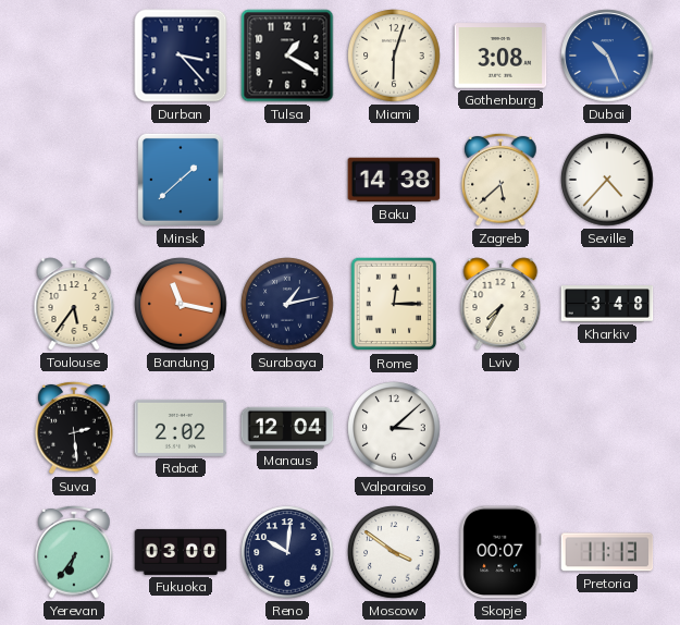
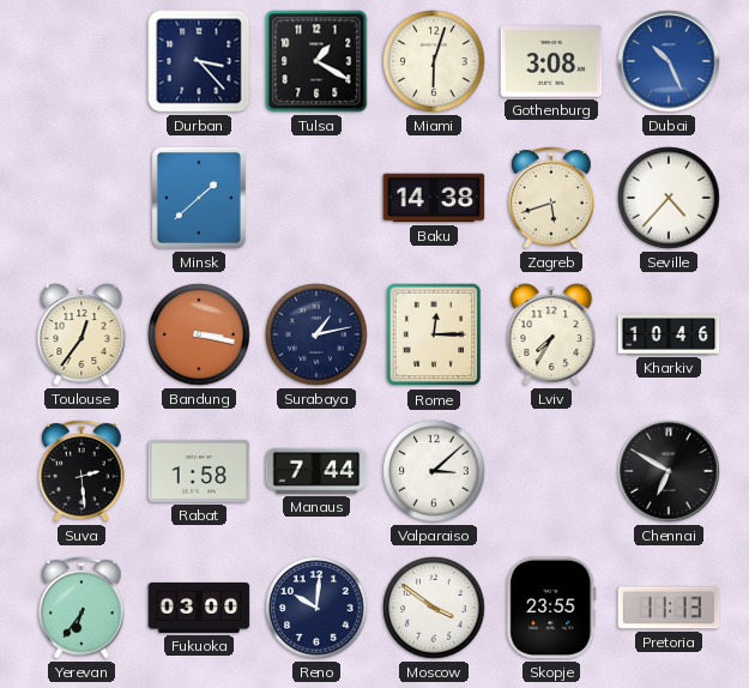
Zagreb: 5:38 -> 5:42
Toulouse: 5:36 -> 12:36
Bandung: 11:17 -> 3:17
Kharkiv: 3:48 -> 10:46
Rabat: 2:02 -> 1:58
Manaus: 12:04 -> 7:44
Chennai: none -> 6:50
Skopje: 00:07 -> 23:55
